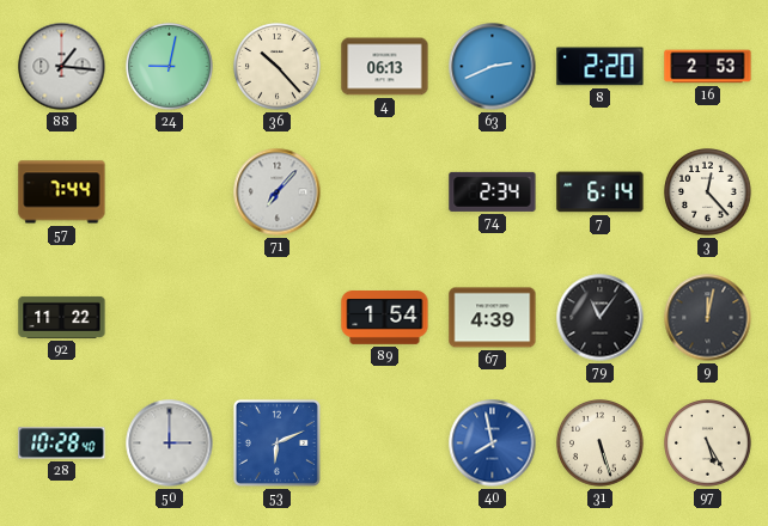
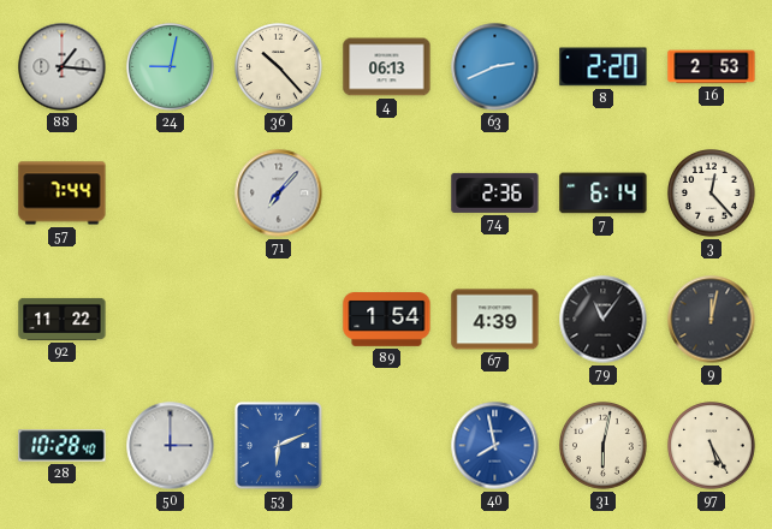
74: 2:34 -> 2:36
31: 5:27 -> 6:02
